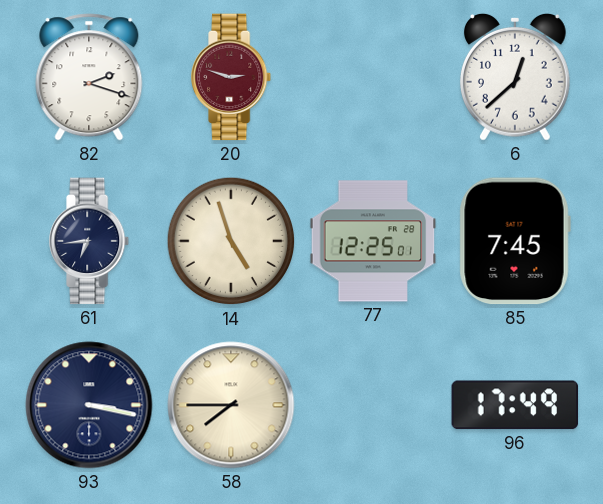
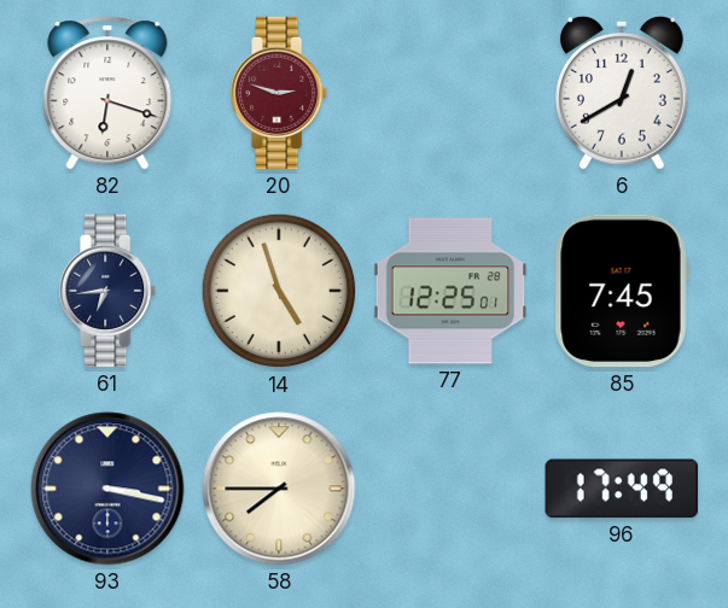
82: 2:18 -> 6:18
6: 12:38 -> 12:40
